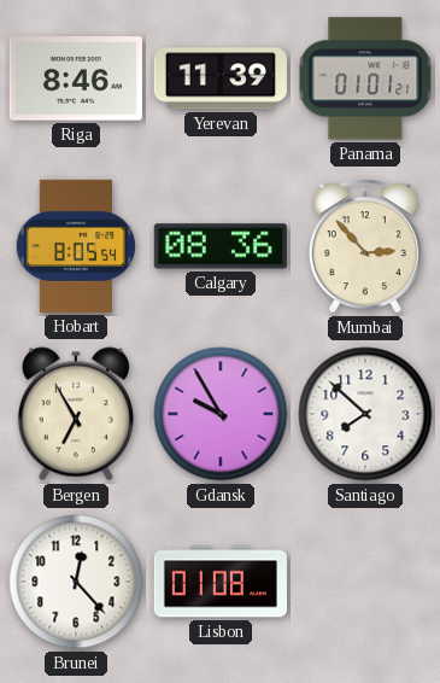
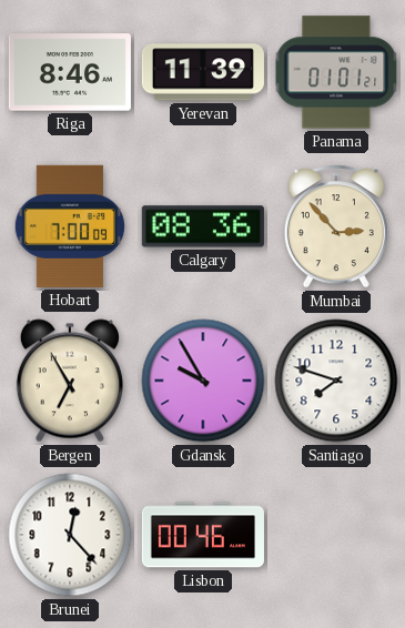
Hobart: 8:05 -> 7:00
Santiago: 7:52 -> 7:48
Lisbon: 01:08 -> 00:46
